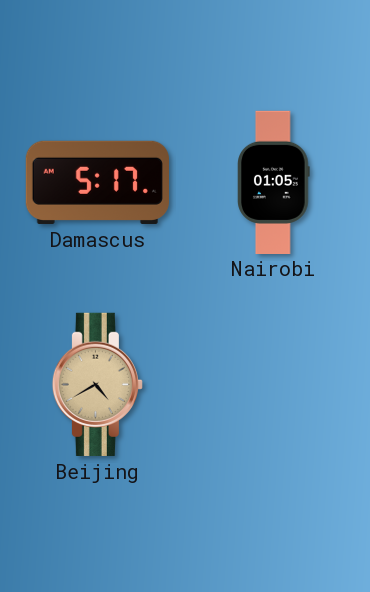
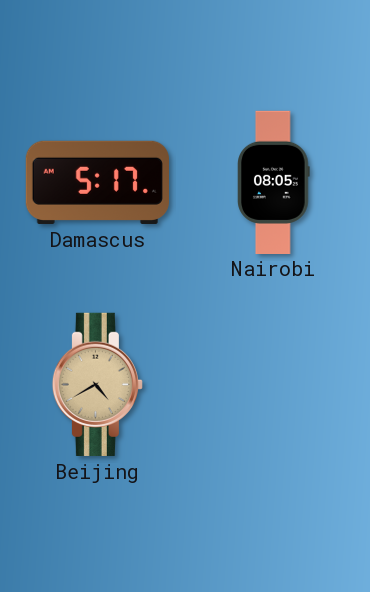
Nairobi: 01:05 -> 08:05
